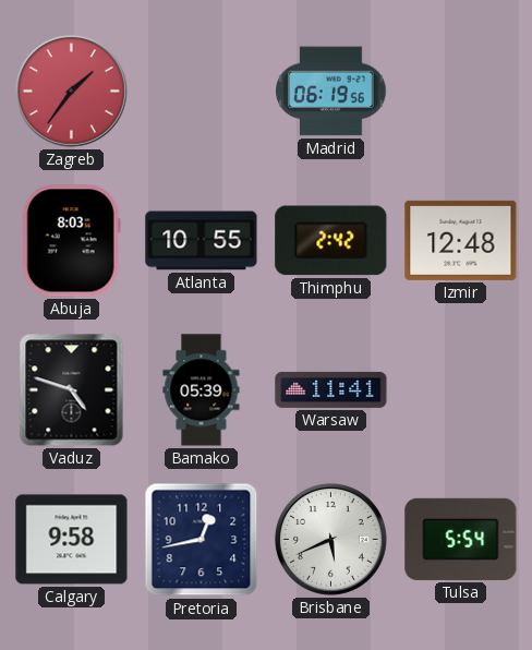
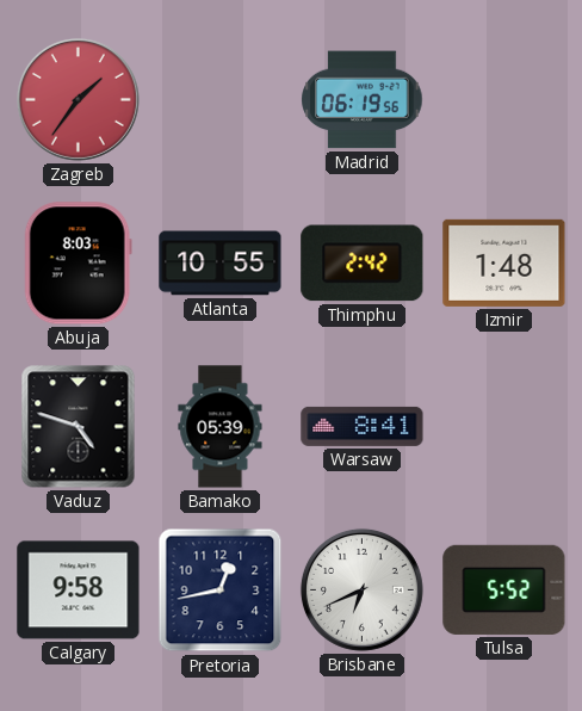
Izmir: 12:48 -> 1:48
Warsaw: 11:41 -> 8:41
Brisbane: 5:41 -> 6:41
Tulsa: 5:54 -> 5:52
